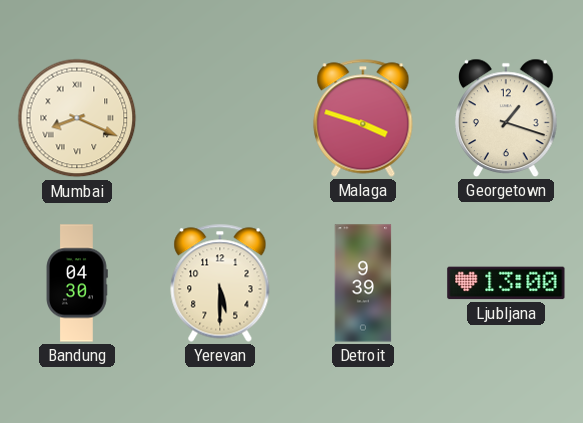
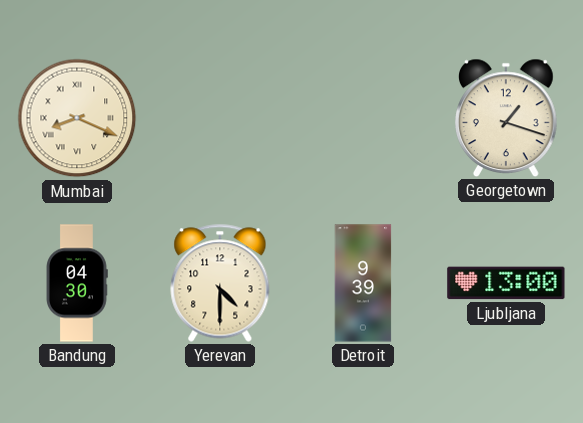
Malaga: 3:48 -> none
Yerevan: 5:30 -> 4:30
